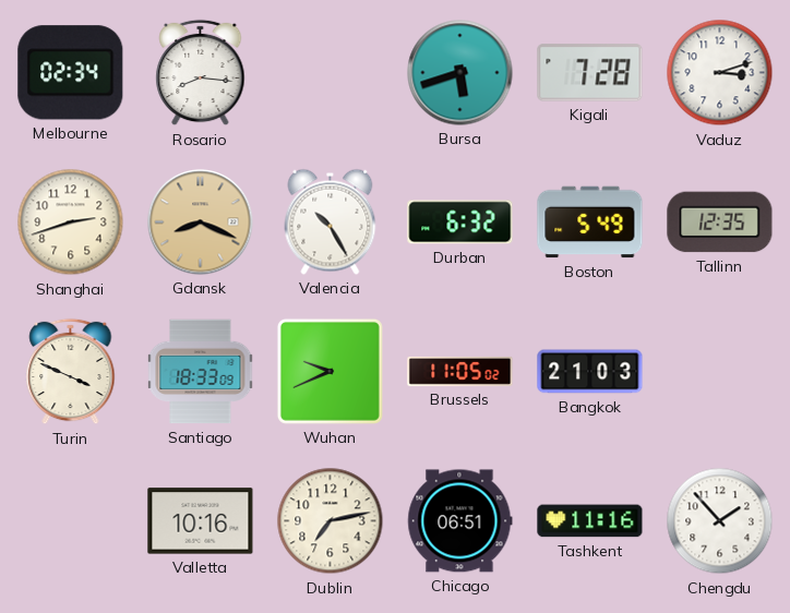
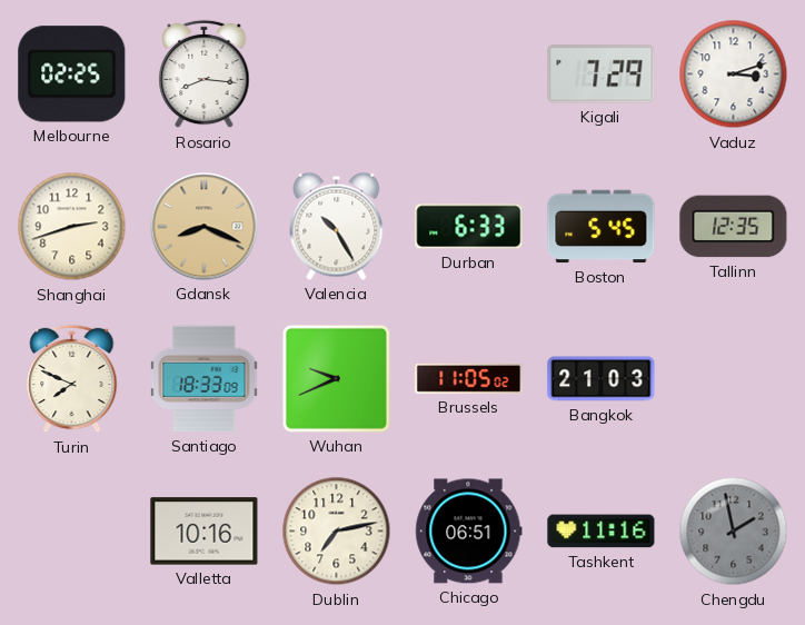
Melbourne: 02:34 -> 02:25
Bursa: 5:42 -> none
Kigali: 7:28 -> 7:29
Durban: 6:32 -> 6:33
Boston: 5:49 -> 5:45
Turin: 3:49 -> 7:49
Chengdu: 1:53 -> 1:58
Chengdu dial: white -> grey
